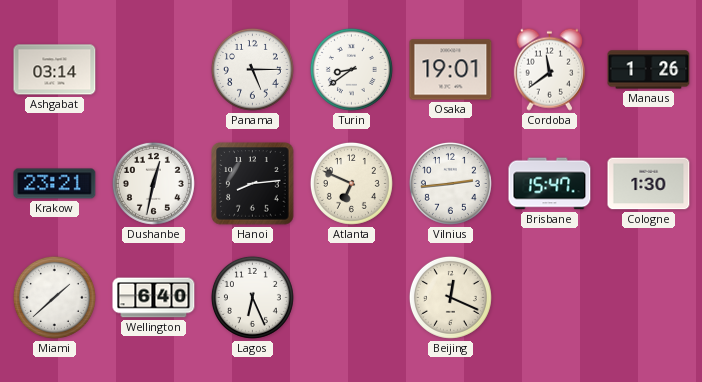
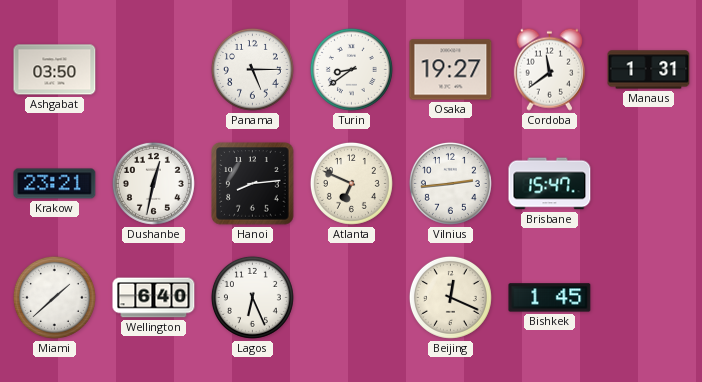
Ashgabat: 03:14 -> 03:50
Osaka: 19:01 -> 19:27
Manaus: 1:26 -> 1:31
Cologne: 1:30 -> none
Bishkek: none -> 1:45
